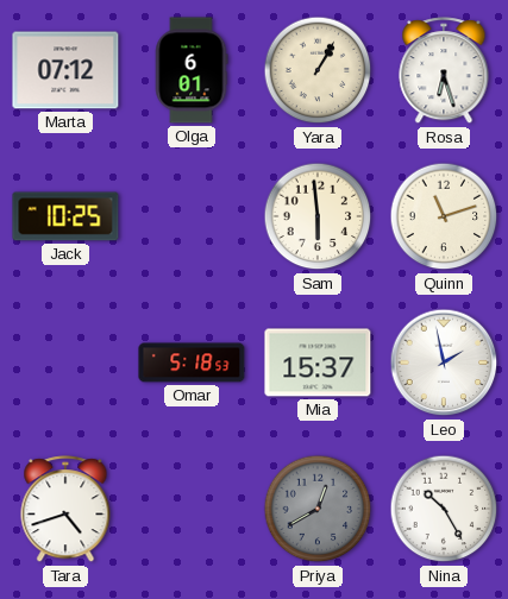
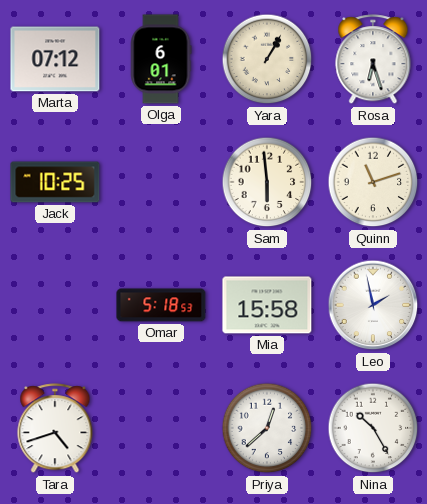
Mia: 15:37 -> 15:58
Priya: 12:40 -> 12:38
Priya dial: grey -> white
